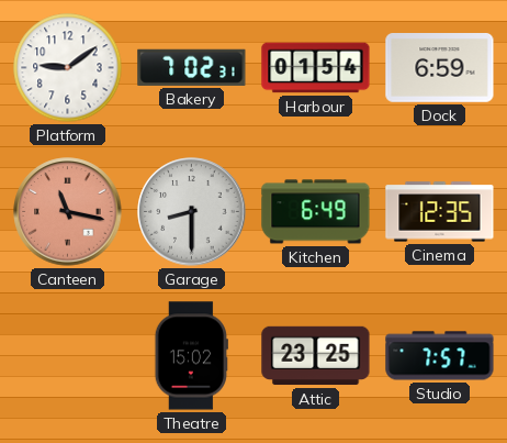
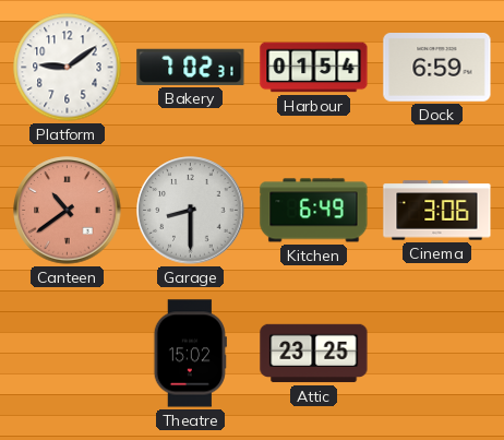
Canteen: 11:17 -> 10:39
Cinema: 12:35 -> 3:06
Studio: 7:57 -> none
